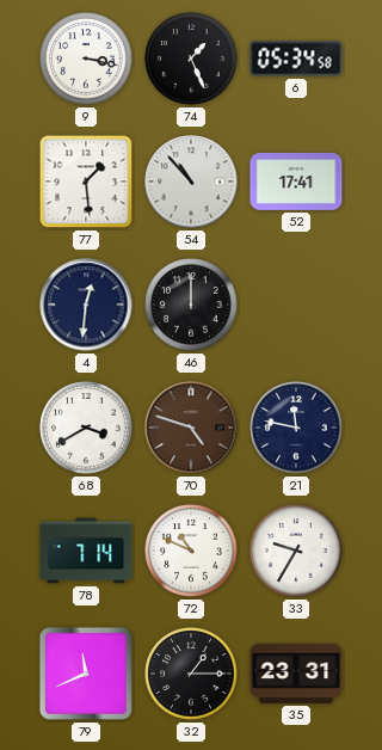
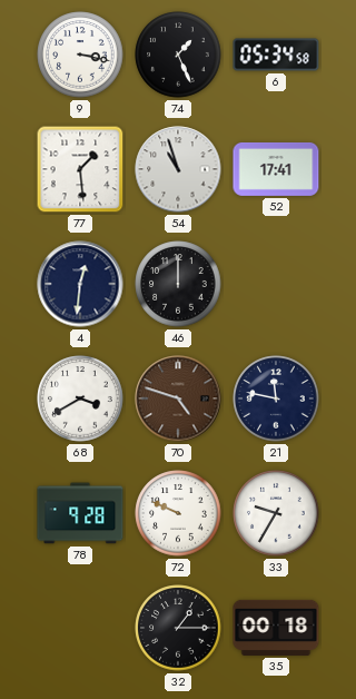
54: 10:53 -> 10:57
78: 7:14 -> 9:28
72: 10:49 -> 9:49
79: 11:41 -> none
35: 23:31 -> 00:18
